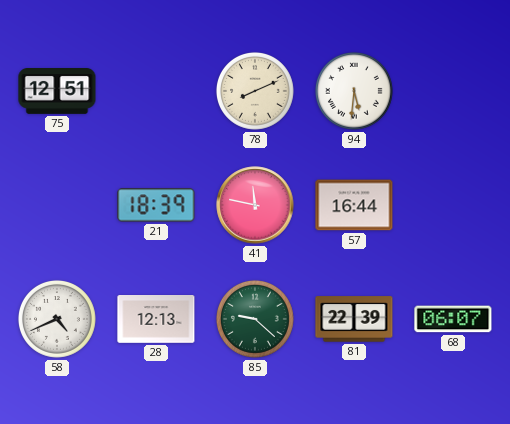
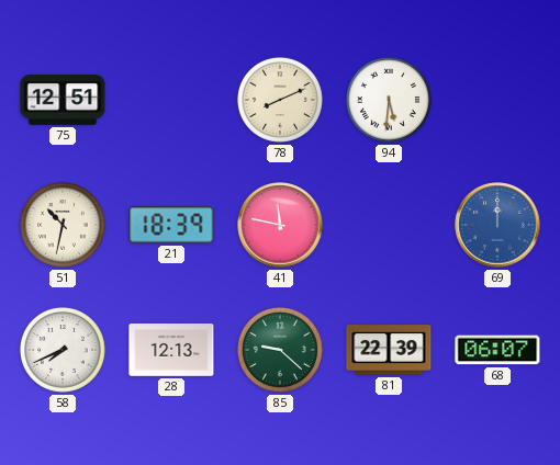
51: none -> 10:32
57: 16:44 -> none
69: none -> 12:00
58: 4:41 -> 7:41
